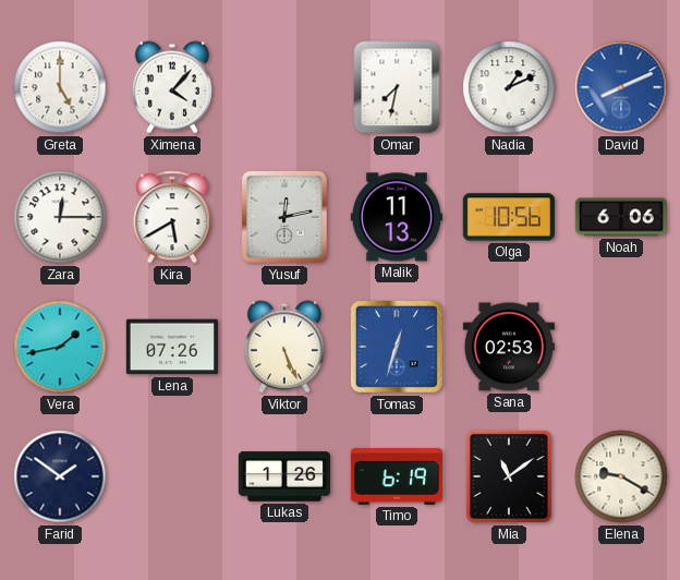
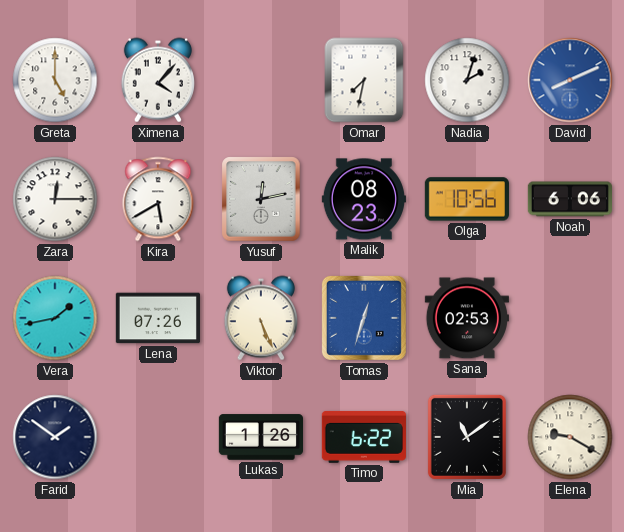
Nadia: 1:11 -> 2:03
Malik: 11:13 -> 08:23
Timo: 6:19 -> 6:22
